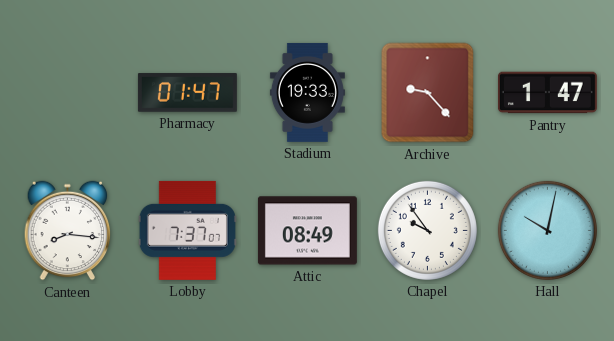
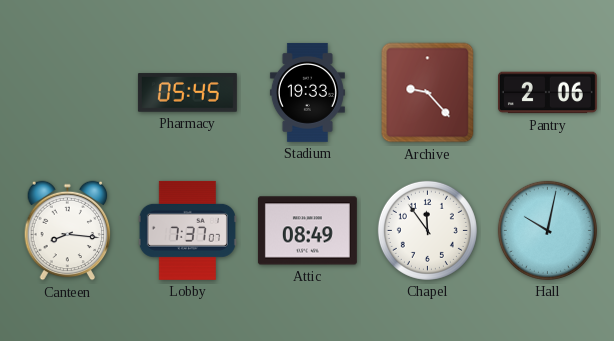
Pharmacy: 01:47 -> 05:45
Pantry: 1:47 -> 2:06
Chapel: 9:54 -> 11:54
